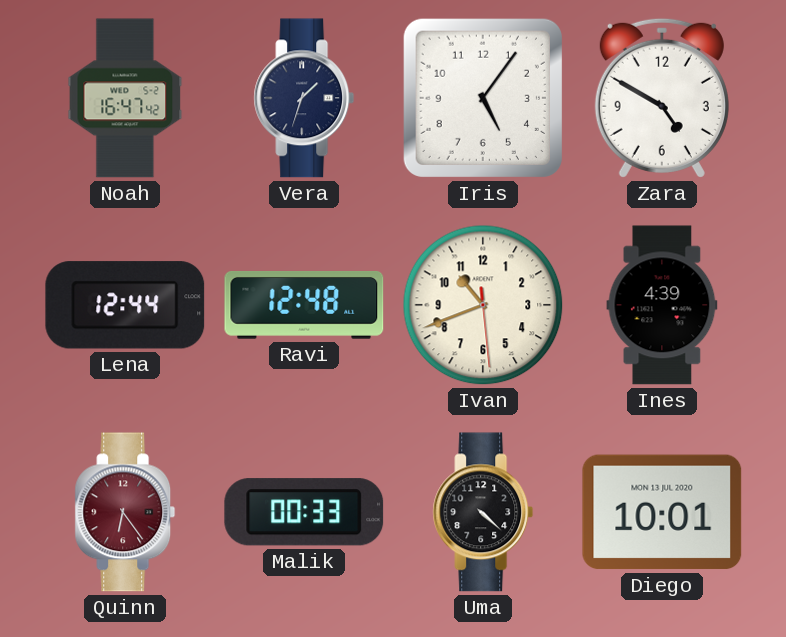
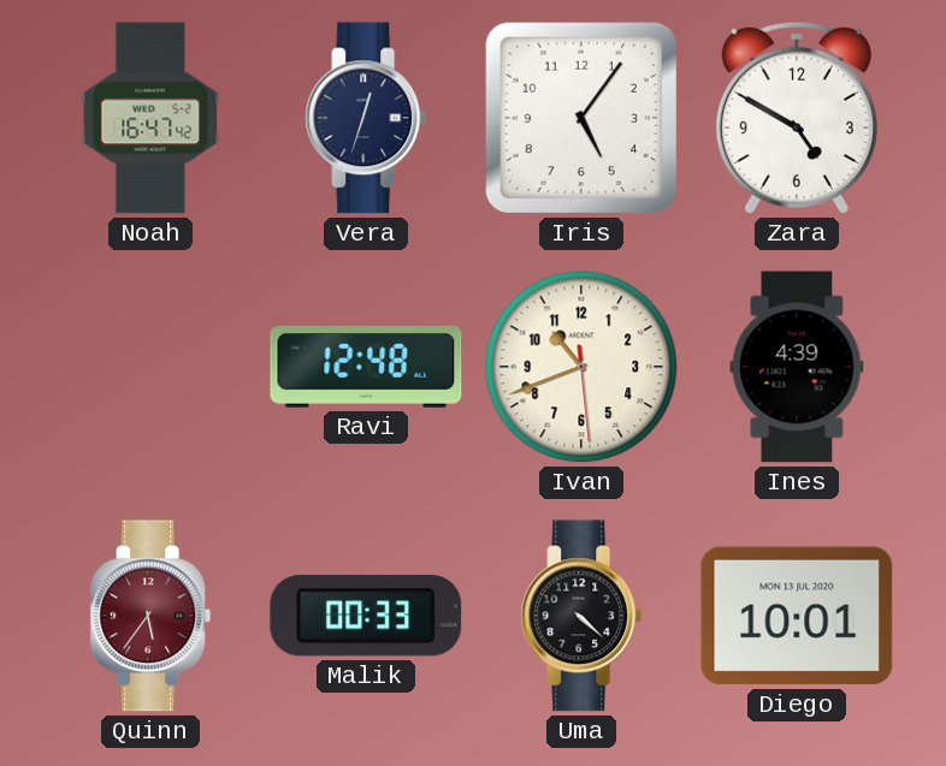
Vera: 1:33 -> 12:33
Lena: 12:44 -> none
Quinn: 6:24 -> 5:36
